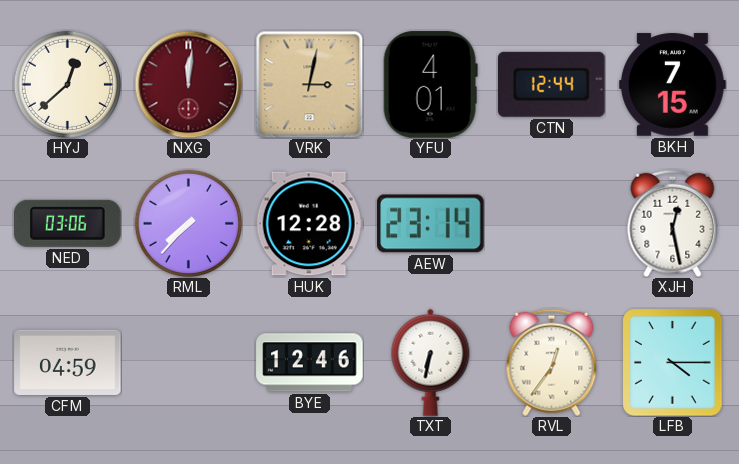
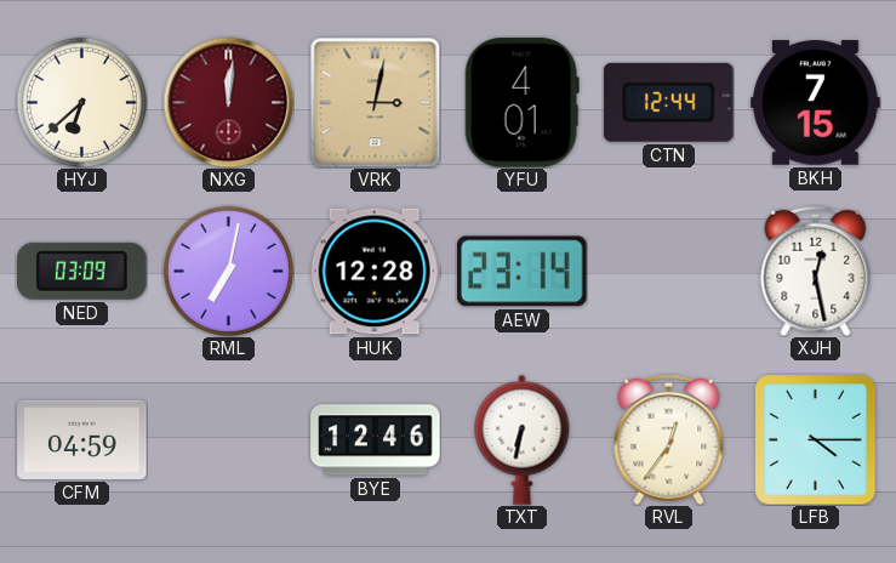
HYJ: 12:38 -> 6:38
NED: 03:06 -> 03:09
RML: 7:37 -> 7:02
